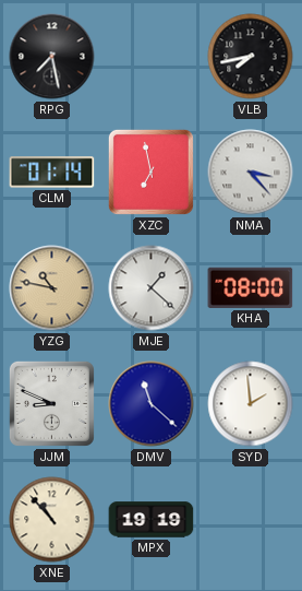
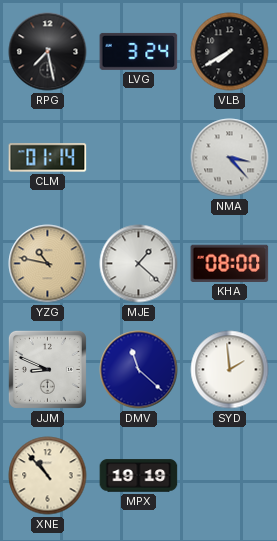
LVG: none -> 3:24
VLB: 7:43 -> 7:40
XZC: 6:58 -> none
